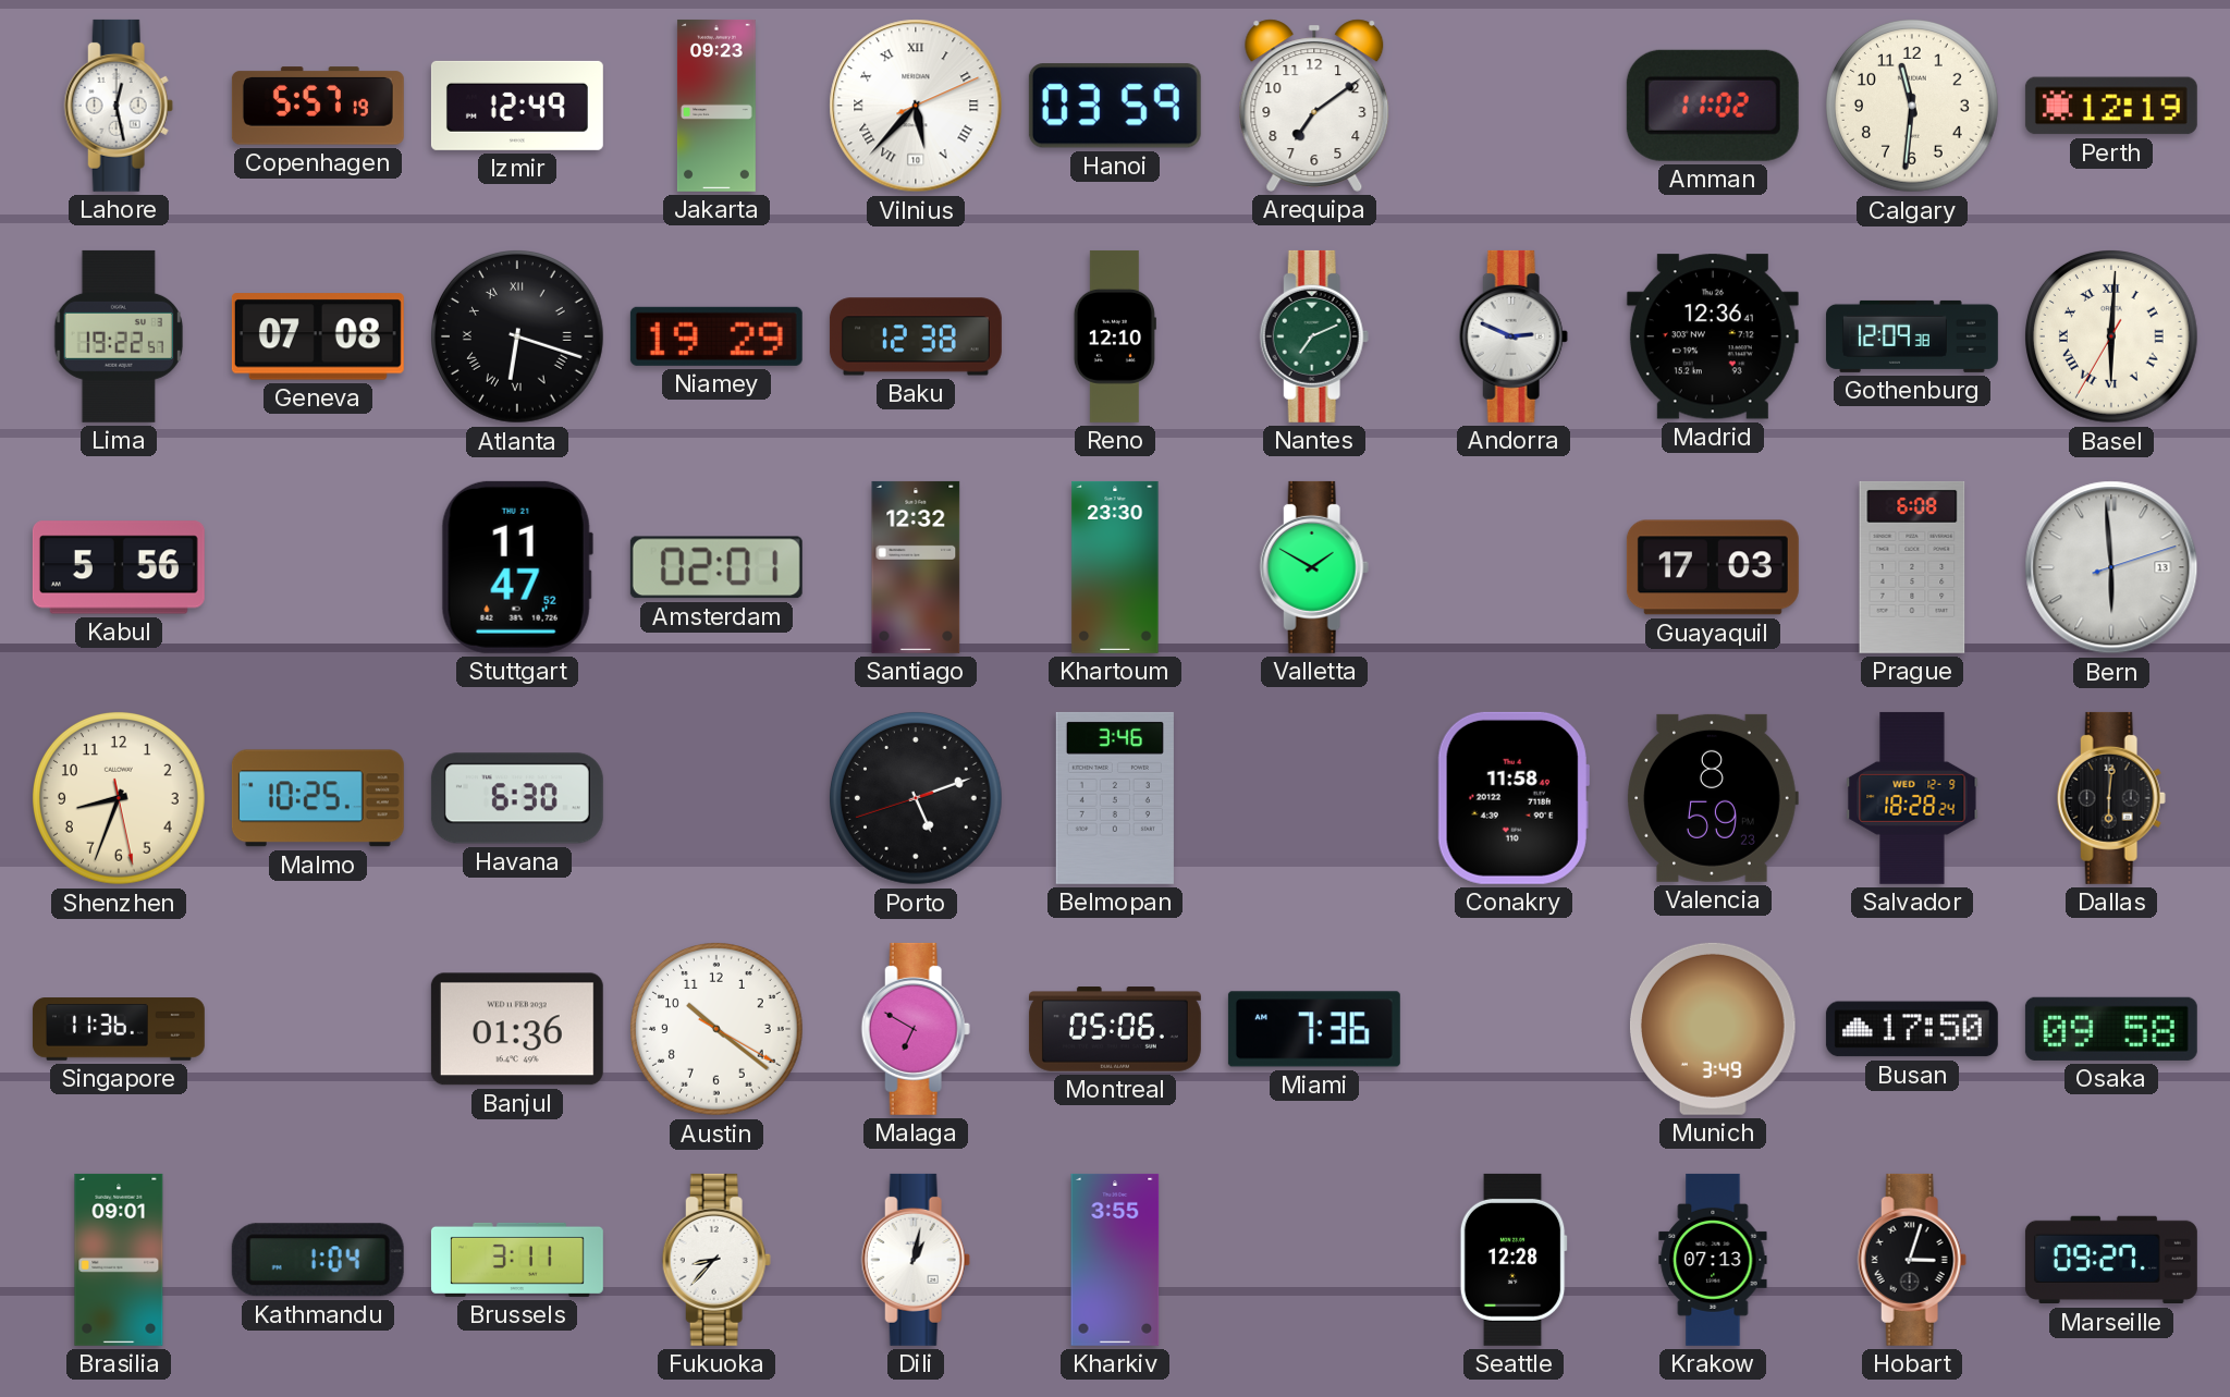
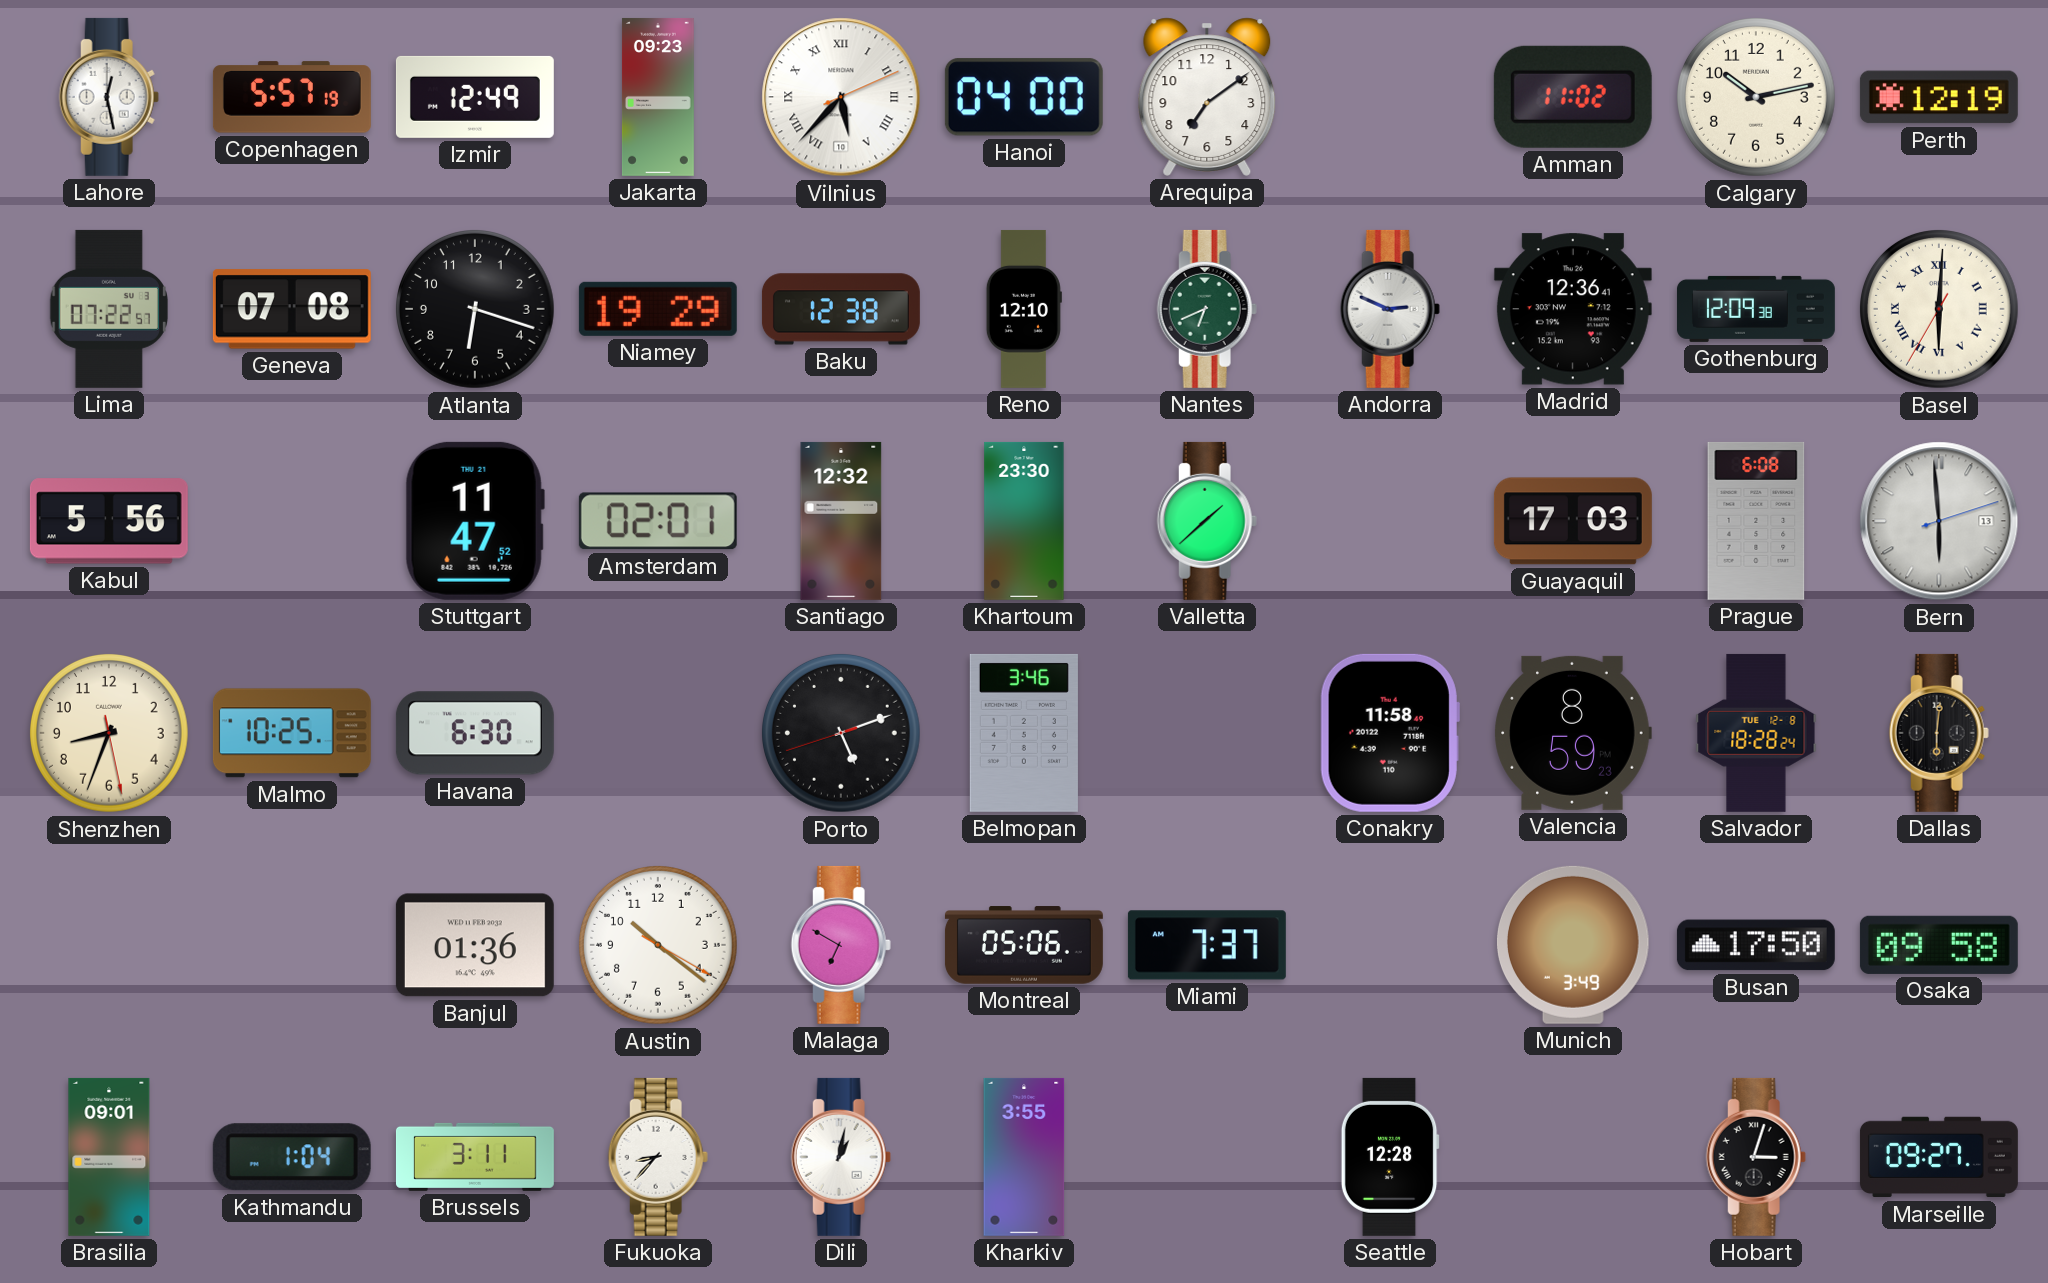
Hanoi: 03:59 -> 04:00
Calgary: 11:31 -> 10:13
Lima: 19:22 -> 07:22
Atlanta numerals: Roman -> Arabic
Nantes: 7:11 -> 6:41
Valletta: 1:50 -> 1:38
Salvador date: WED 12-9 -> TUE 12-8
Singapore: 11:36 -> none
Miami: 7:36 -> 7:37
Krakow: 07:13 -> none
